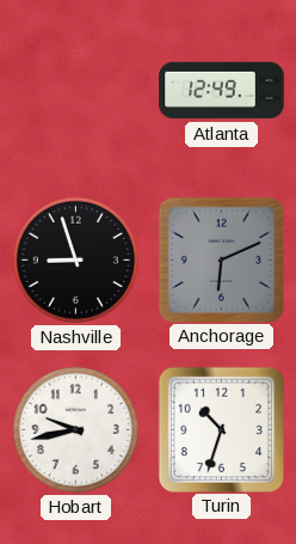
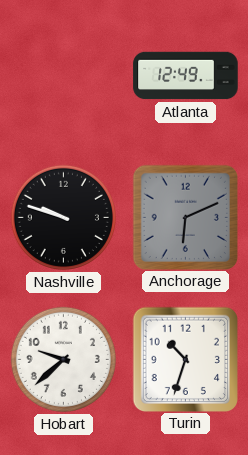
Nashville: 8:57 -> 9:48
Hobart: 9:43 -> 9:38
